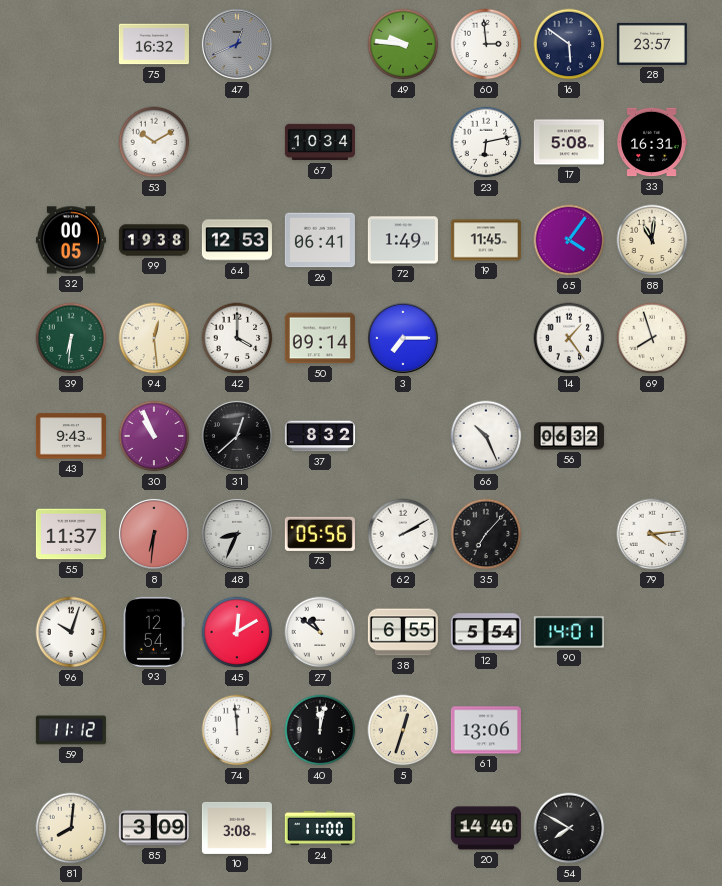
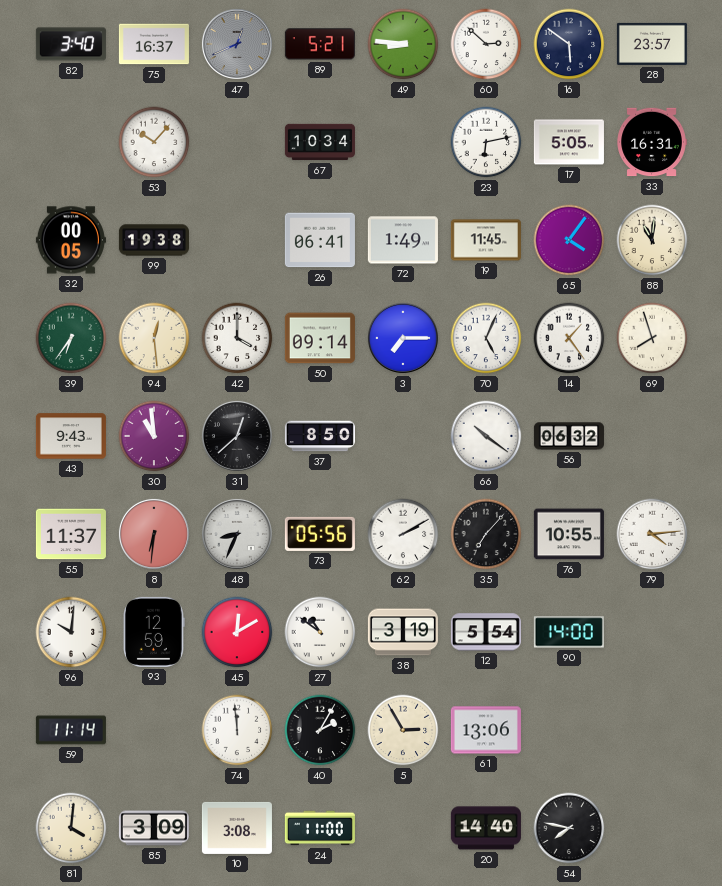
82: none -> 3:40
75: 16:32 -> 16:37
89: none -> 5:21
49: 9:46 -> 8:46
60: 2:59 -> 2:52
53: 10:10 -> 10:07
17: 5:08 -> 5:05
64: 12:53 -> none
39: 6:31 -> 6:36
70: none -> 5:04
30: 10:56 -> 10:59
37: 8:32 -> 8:50
66: 10:26 -> 10:21
76: none -> 10:55
96: 10:03 -> 10:01
93: 12:54 -> 12:59
38: 6:55 -> 3:19
90: 14:01 -> 14:00
59: 11:12 -> 11:14
40: 12:02 -> 2:05
5: 12:33 -> 2:55
81: 8:01 -> 4:01
54: 7:50 -> 7:47
